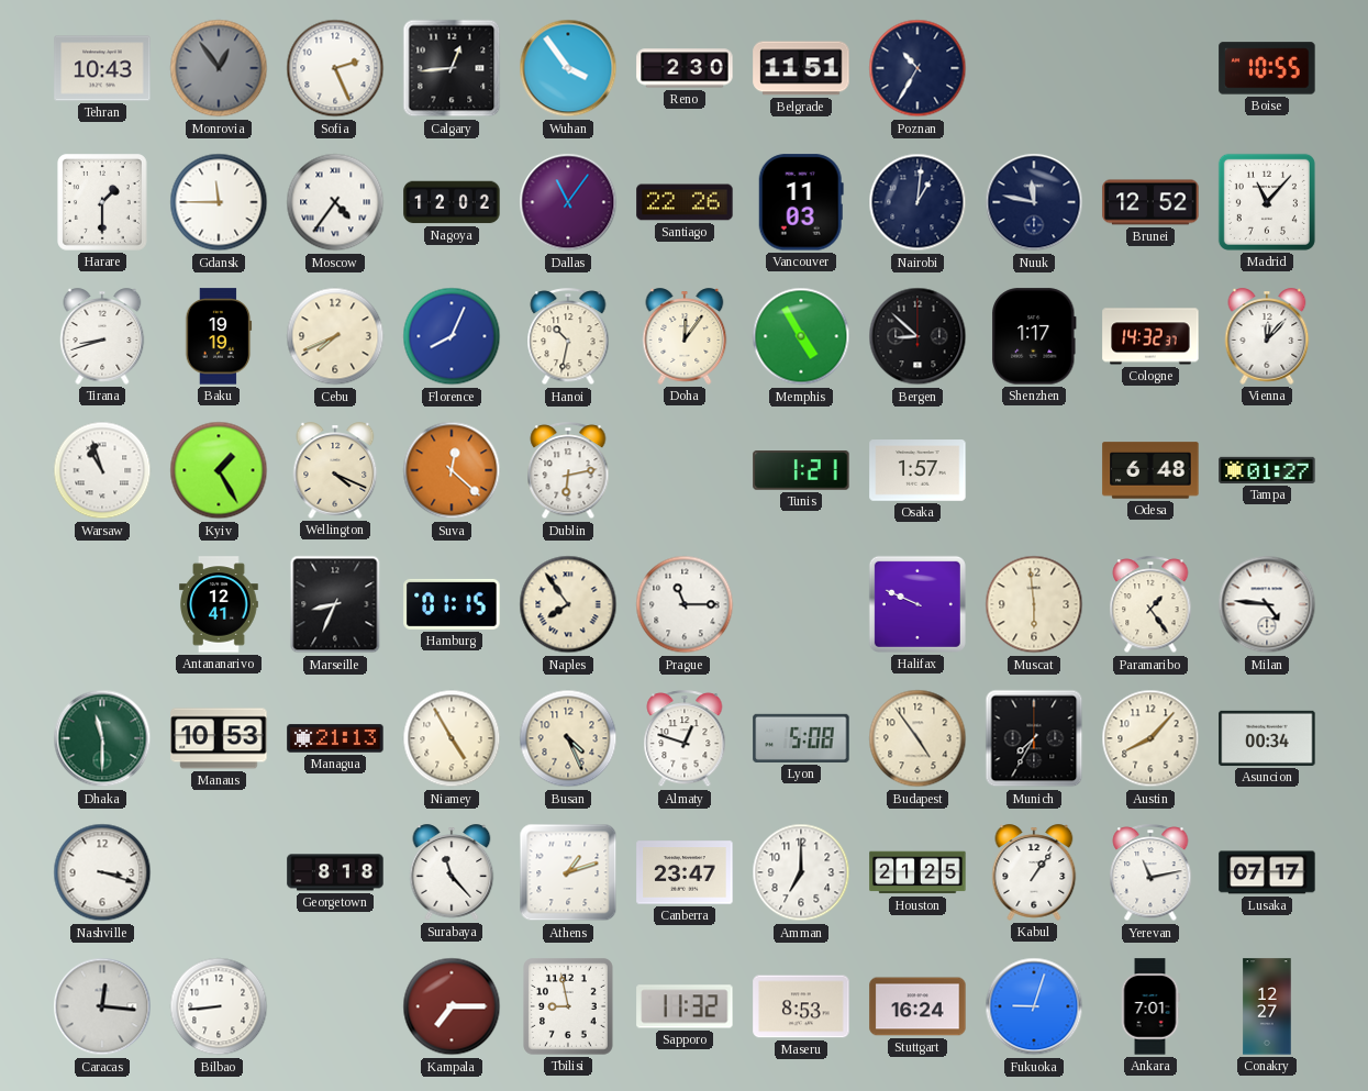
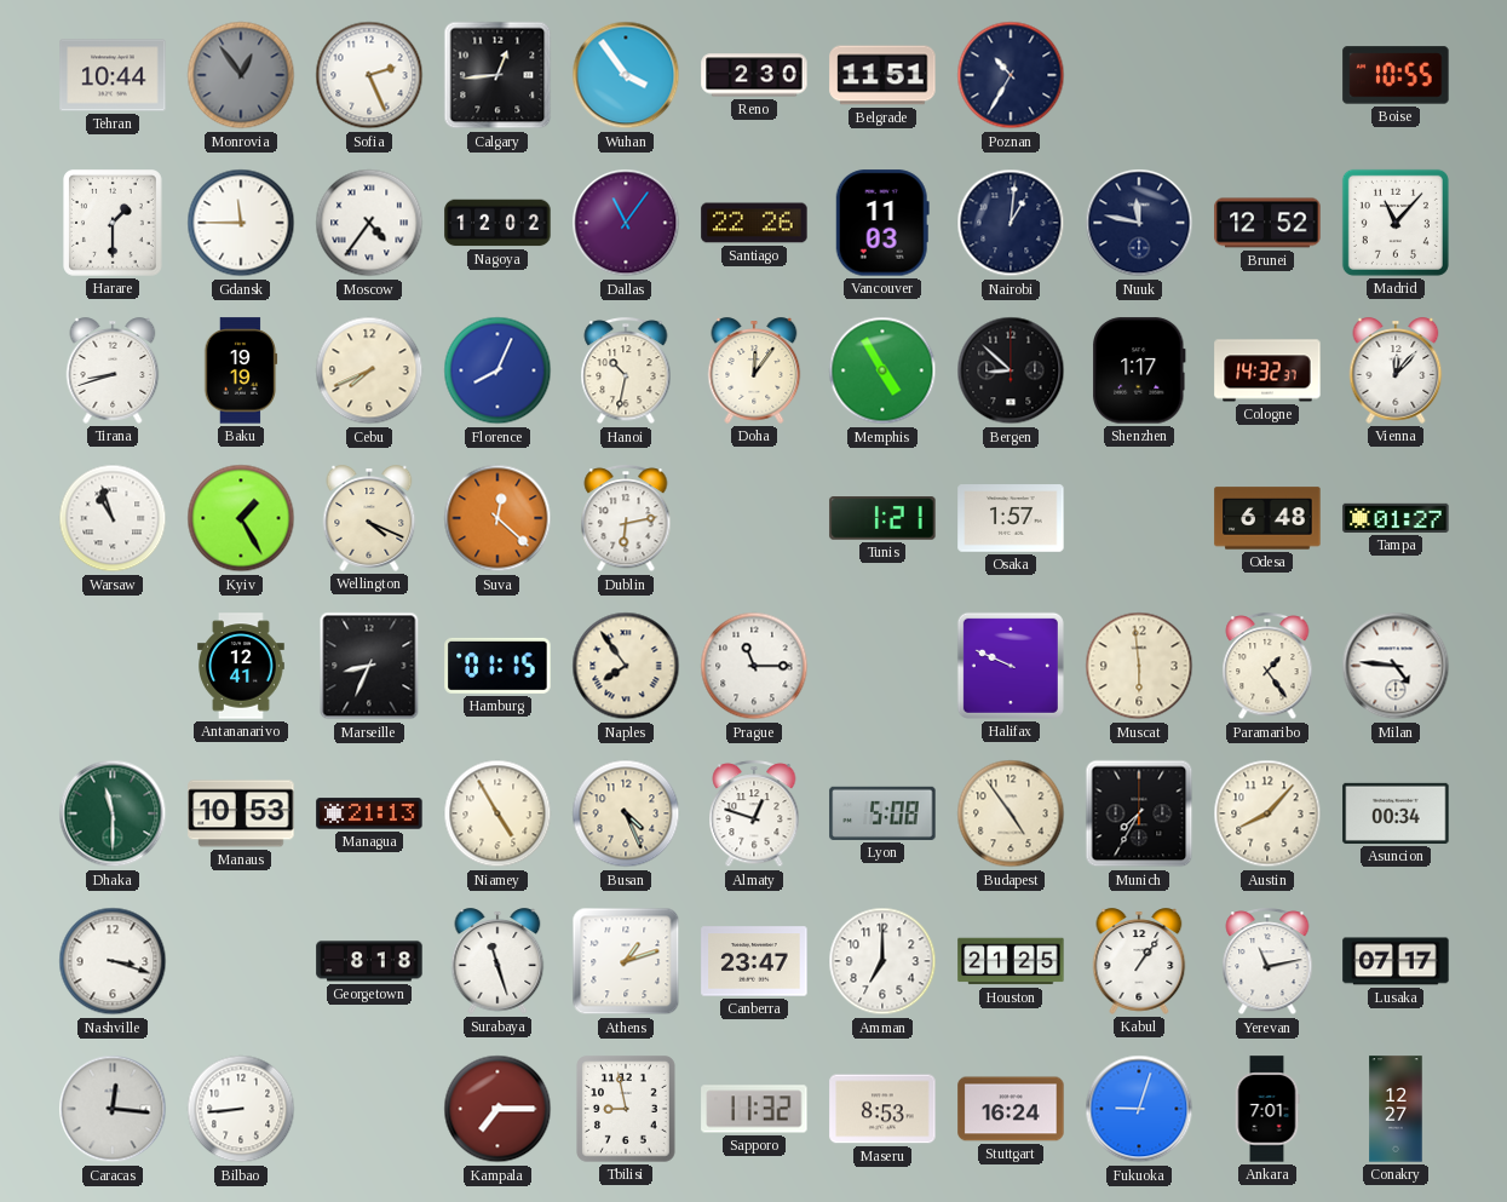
Tehran: 10:43 -> 10:44
Surabaya: 11:23 -> 11:27
